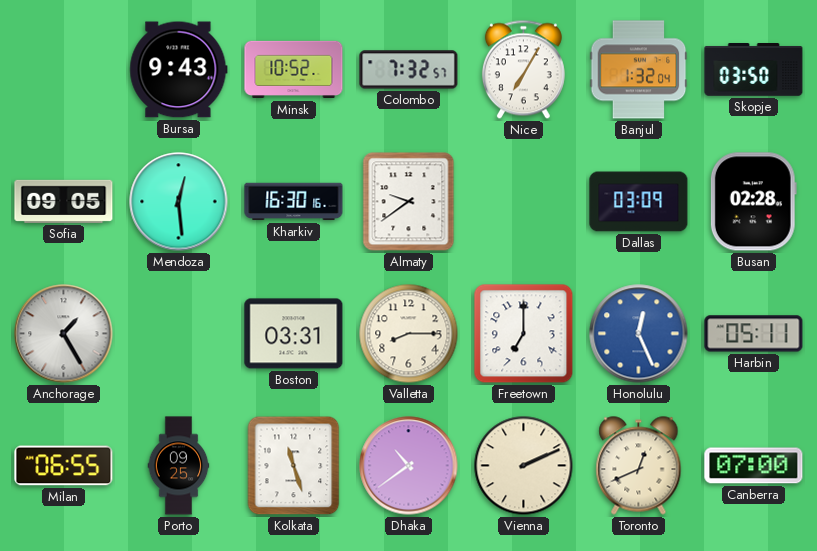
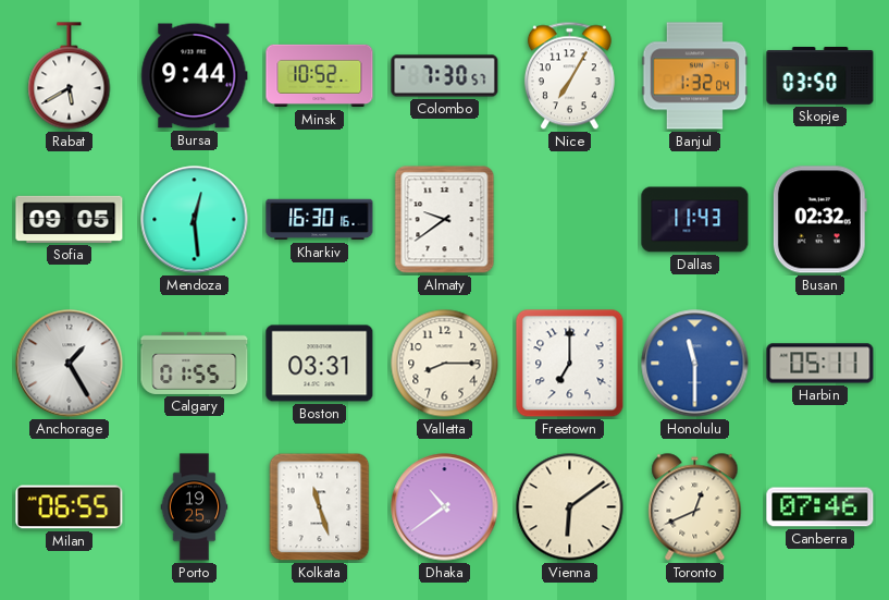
Rabat: none -> 5:40
Bursa: 9:43 -> 9:44
Colombo: 7:32 -> 7:30
Dallas: 03:09 -> 11:43
Busan: 02:28 -> 02:32
Calgary: none -> 01:55
Honolulu: 12:26 -> 11:30
Porto: 09:25 -> 19:25
Vienna: 2:11 -> 6:09
Canberra: 07:00 -> 07:46
